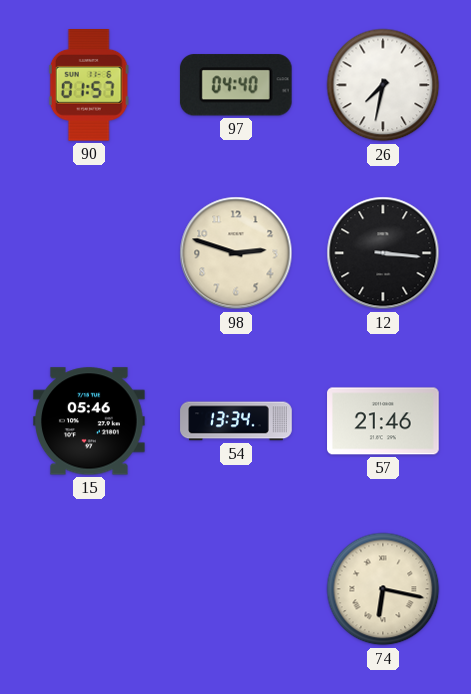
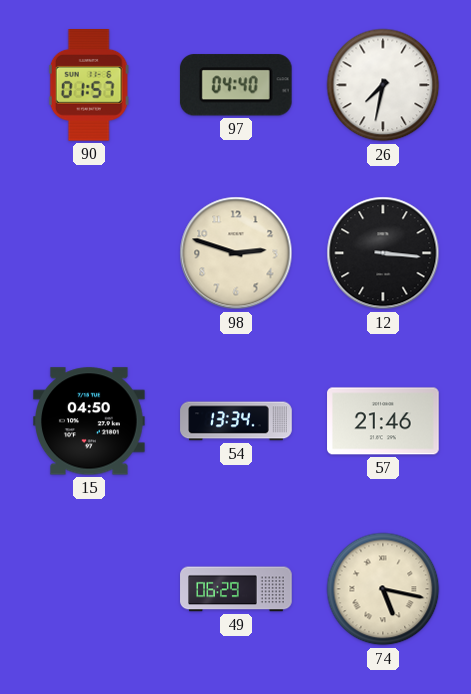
15: 05:46 -> 04:50
49: none -> 06:29
74: 6:17 -> 5:17
